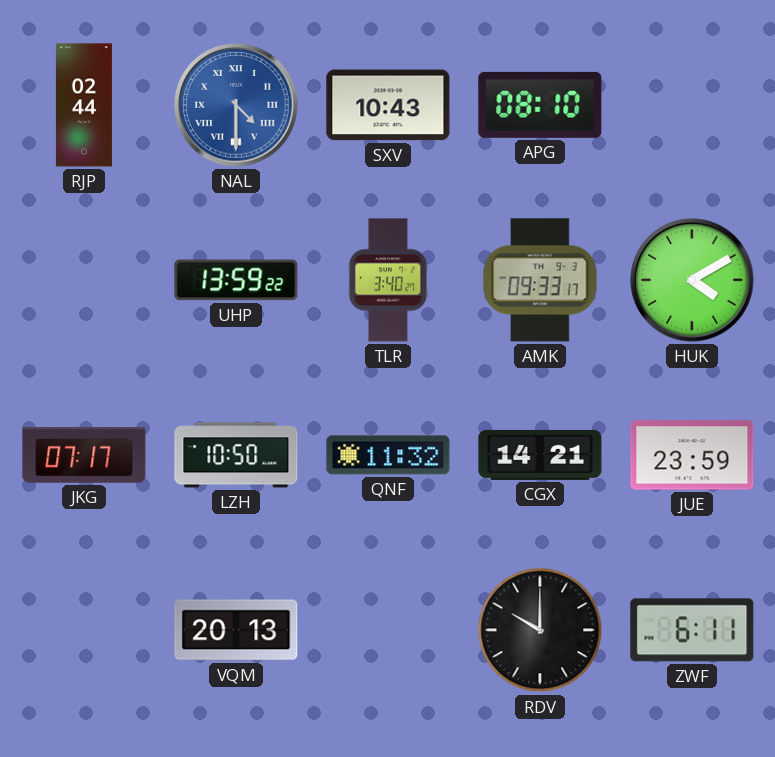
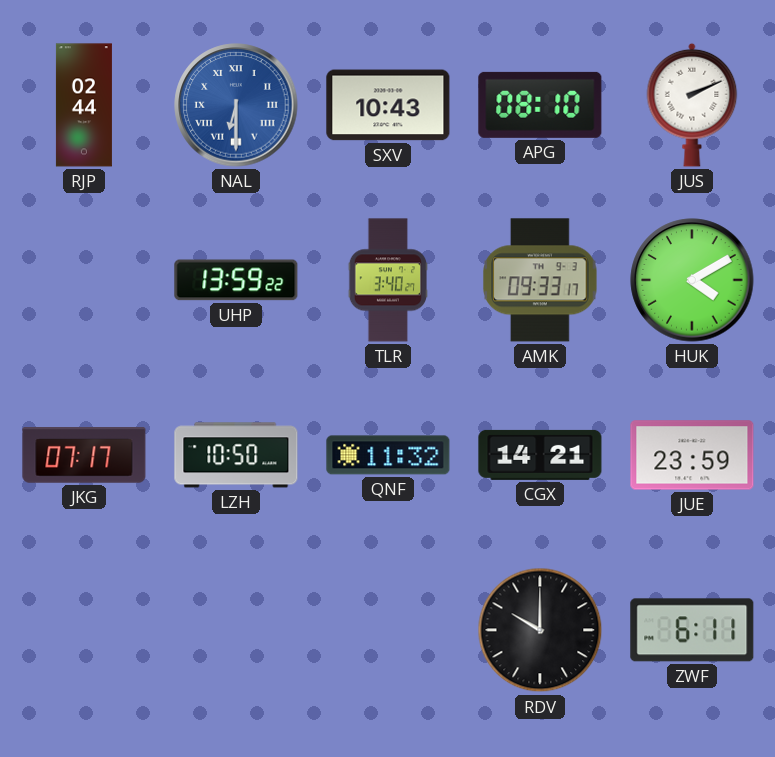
NAL: 4:30 -> 6:30
JUS: none -> 2:11
VQM: 20:13 -> none
